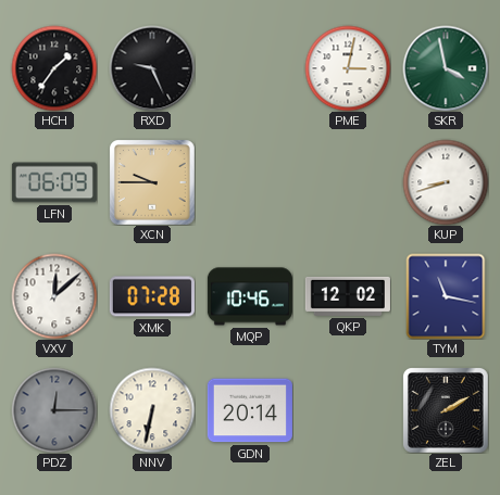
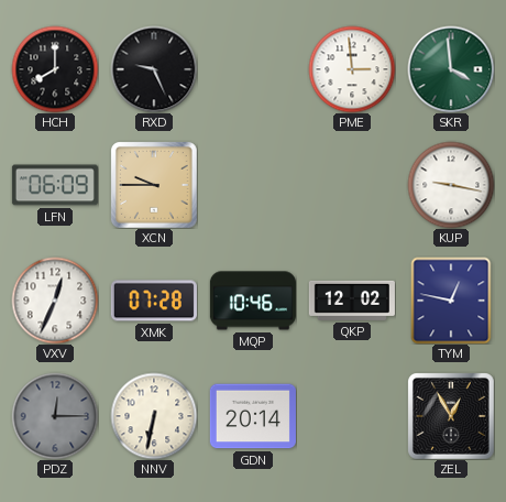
HCH: 1:36 -> 8:00
PME: 3:02 -> 2:59
SKR: 3:58 -> 3:59
KUP: 8:42 -> 9:17
VXV: 12:08 -> 12:34
TYM: 11:17 -> 12:47
ZEL: 2:10 -> 12:55
